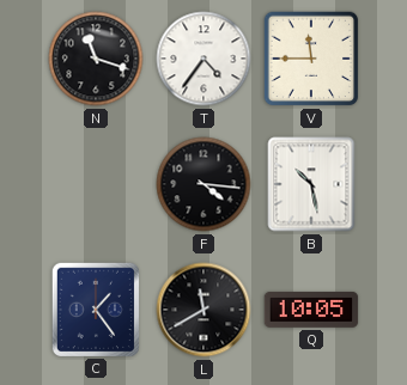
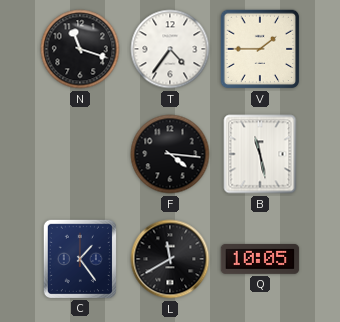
V: 11:45 -> 1:45
B: 10:28 -> 11:28
